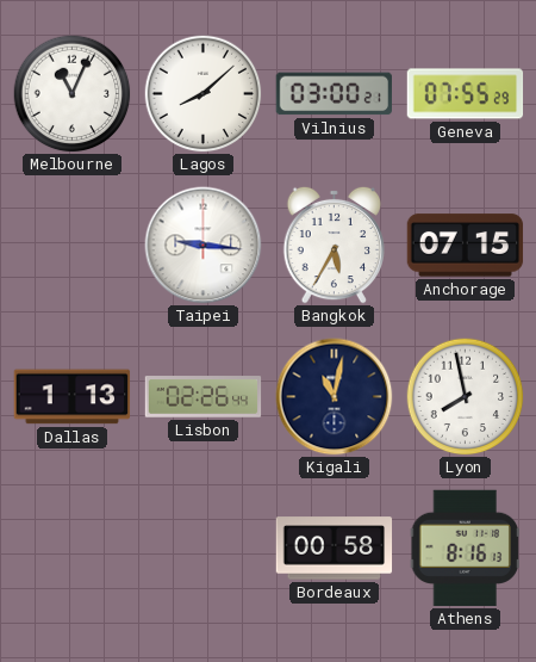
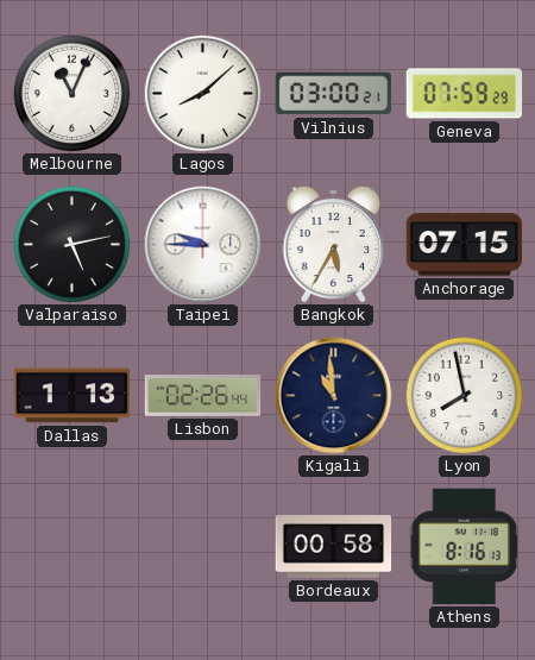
Geneva: 07:55 -> 07:59
Valparaiso: none -> 5:13
Taipei: 9:16 -> 9:45
Kigali: 11:02 -> 10:59
